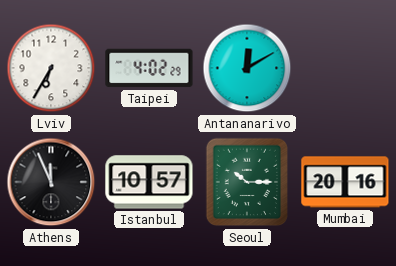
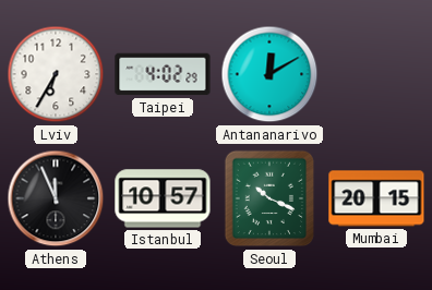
Seoul: 10:15 -> 10:19
Mumbai: 20:16 -> 20:15
